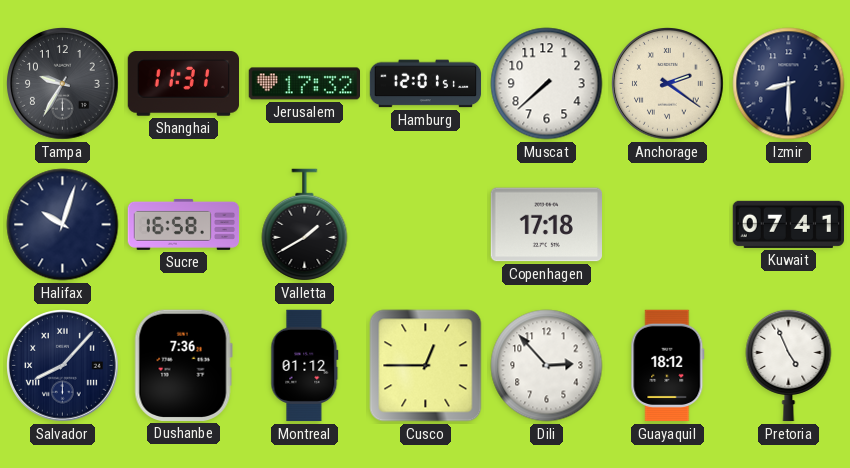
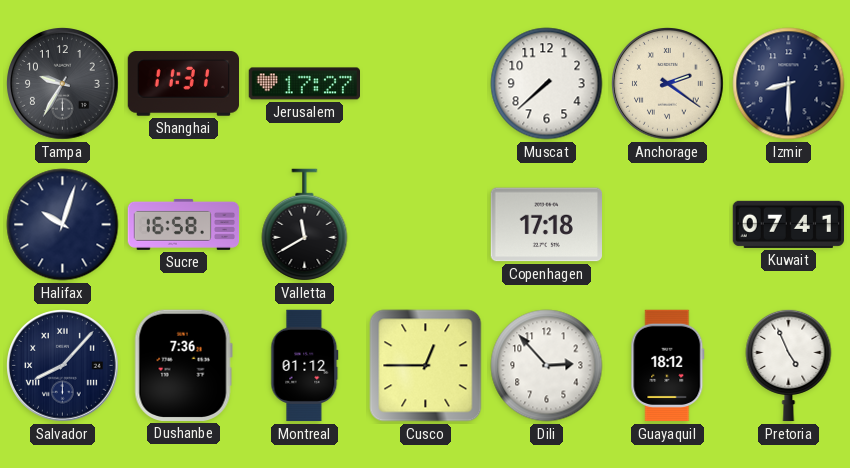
Jerusalem: 17:32 -> 17:27
Hamburg: 12:01 -> none
Valletta: 1:40 -> 11:40
